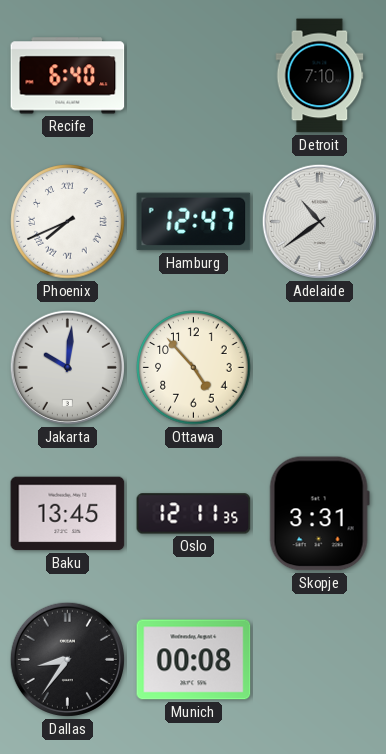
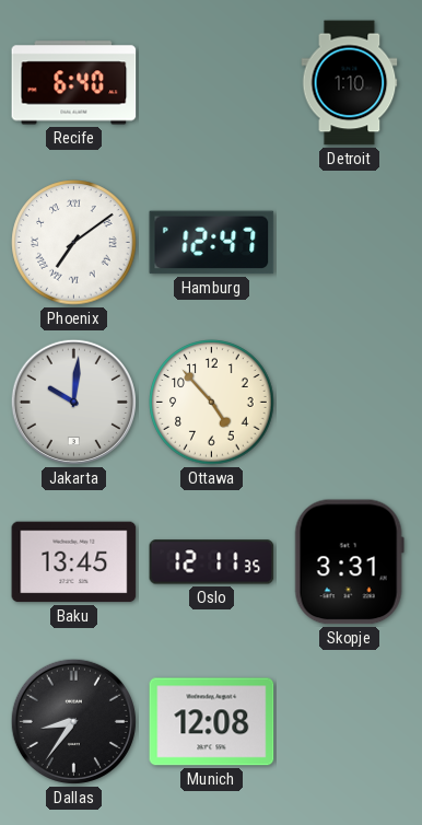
Detroit: 7:10 -> 1:10
Phoenix: 7:41 -> 7:09
Adelaide: 10:39 -> none
Munich: 00:08 -> 12:08
